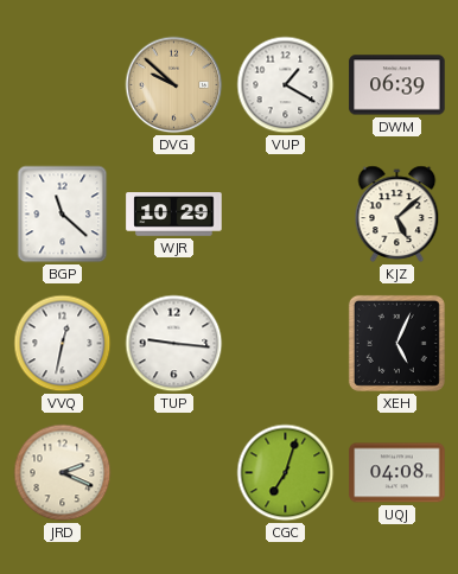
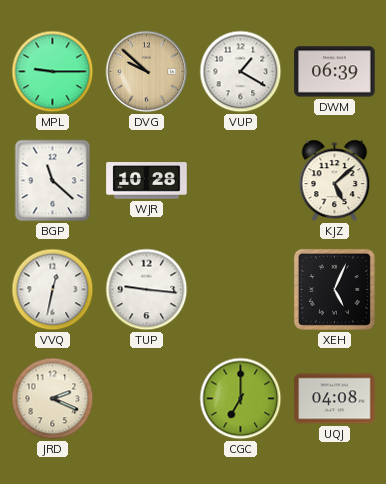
MPL: none -> 9:15
WJR: 10:29 -> 10:28
CGC: 7:03 -> 7:00
